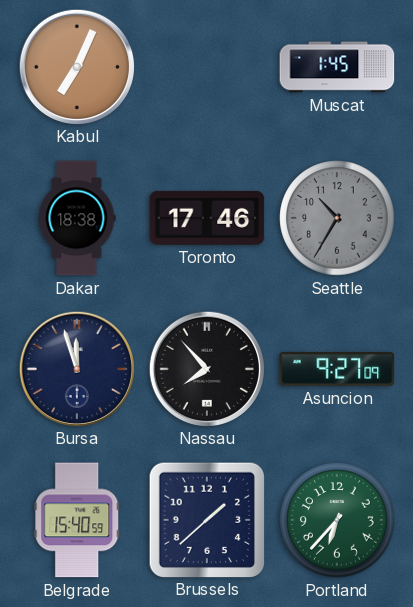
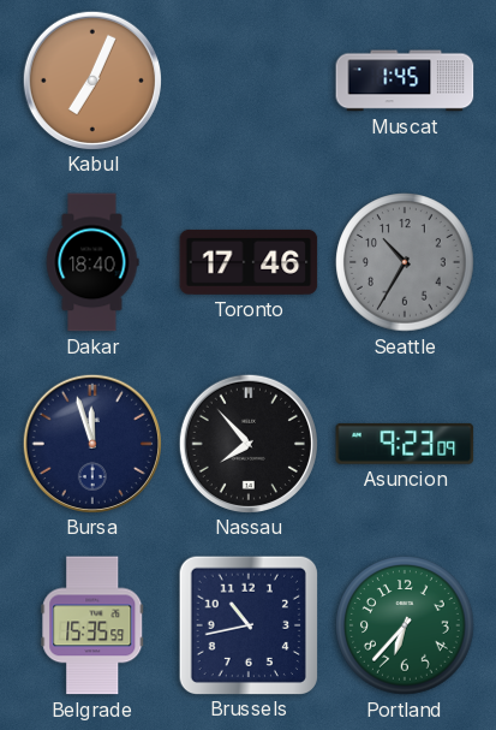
Dakar: 18:38 -> 18:40
Asuncion: 9:27 -> 9:23
Belgrade: 15:40 -> 15:35
Brussels: 1:38 -> 10:43
